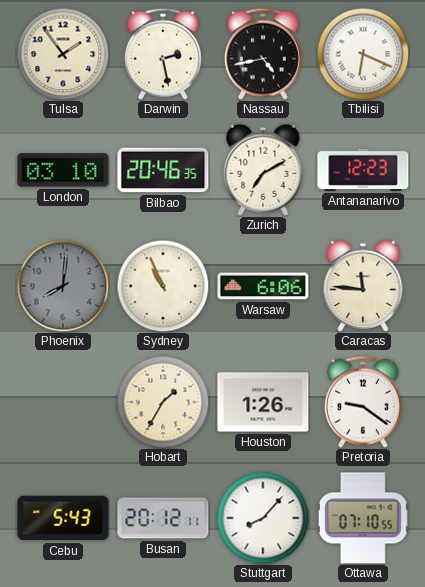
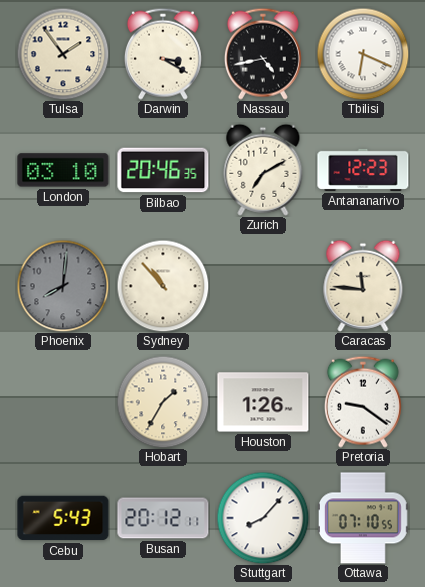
Darwin: 2:28 -> 3:20
Sydney: 10:56 -> 10:53
Warsaw: 6:06 -> none
